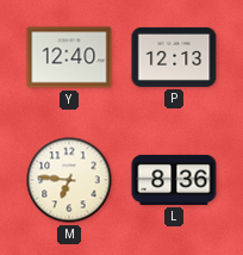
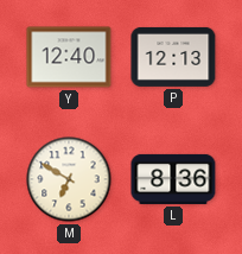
M: 6:46 -> 6:50
